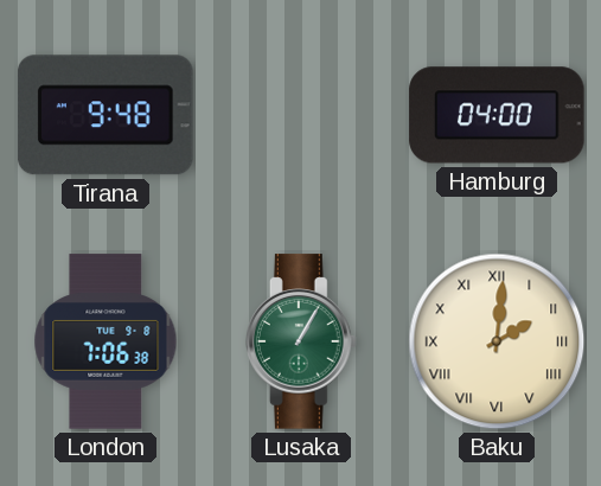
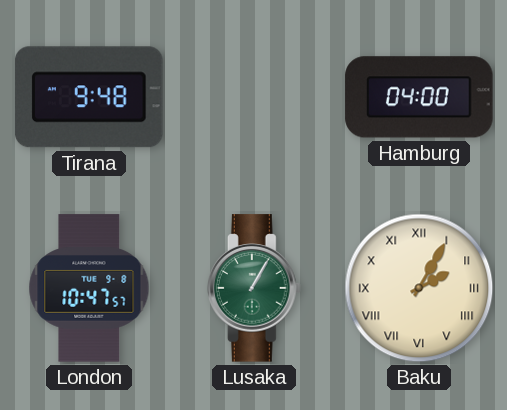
London: 7:06 -> 10:47
Baku: 2:01 -> 2:05
